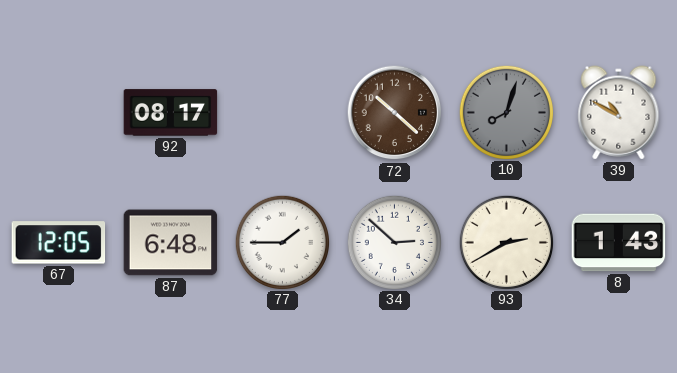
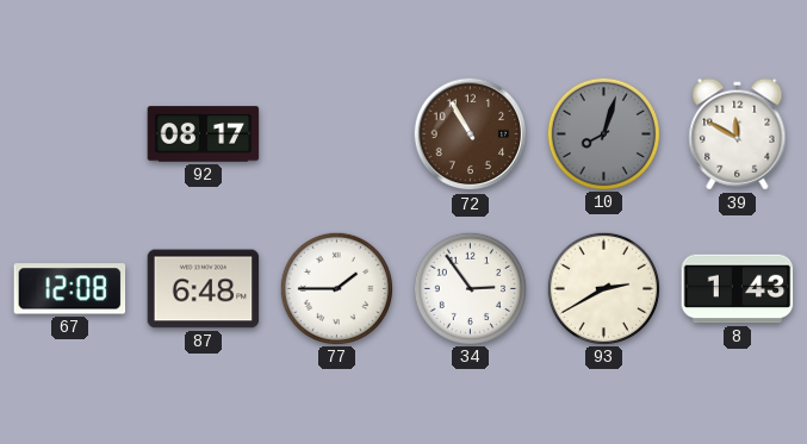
72: 10:22 -> 10:55
39: 10:50 -> 11:50
67: 12:05 -> 12:08
34: 2:52 -> 2:54
